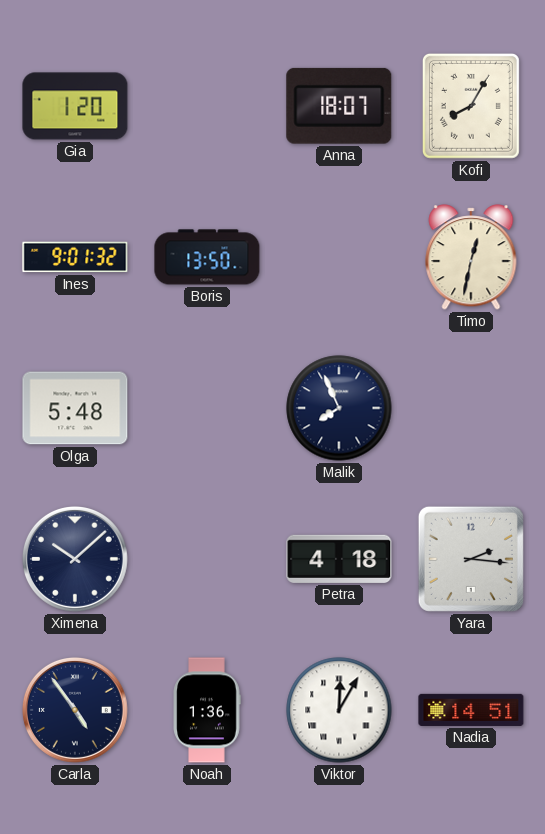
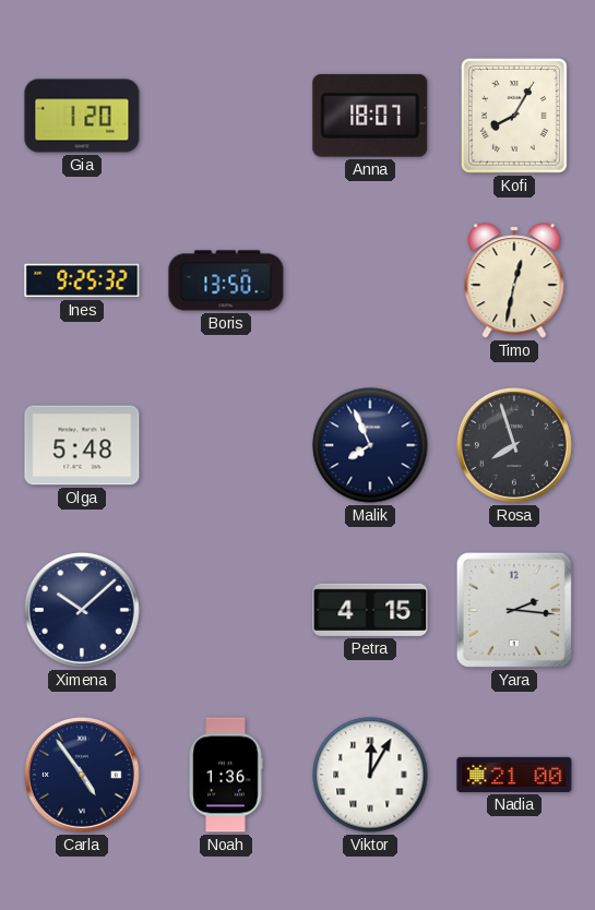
Ines: 9:01 -> 9:25
Rosa: none -> 7:57
Petra: 4:18 -> 4:15
Nadia: 14:51 -> 21:00
